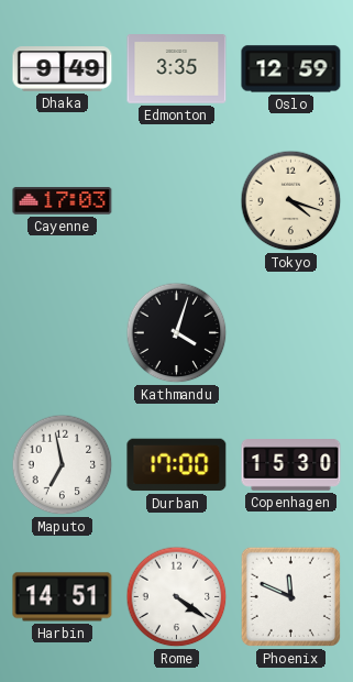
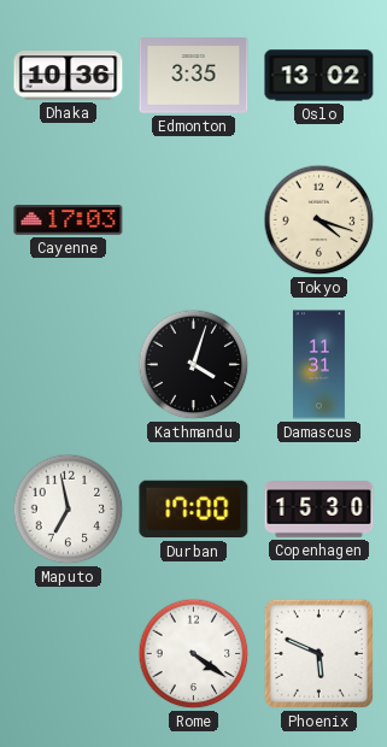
Dhaka: 9:49 -> 10:36
Oslo: 12:59 -> 13:02
Damascus: none -> 11:31
Harbin: 14:51 -> none
Phoenix: 11:49 -> 5:49
